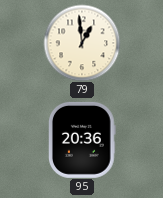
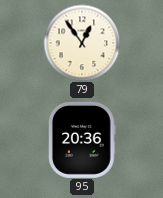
79: 12:59 -> 12:54
